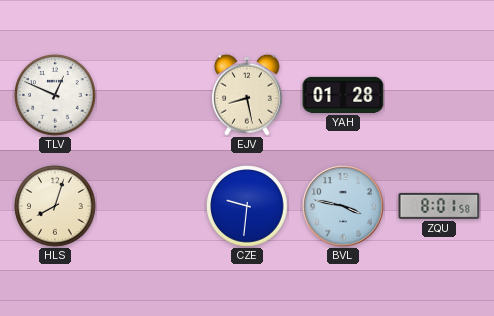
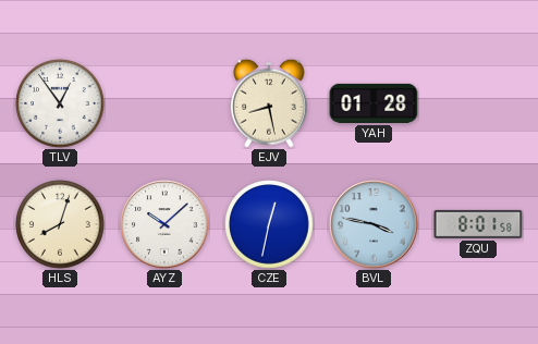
TLV: 12:49 -> 12:54
AYZ: none -> 10:08
CZE: 9:31 -> 12:32
